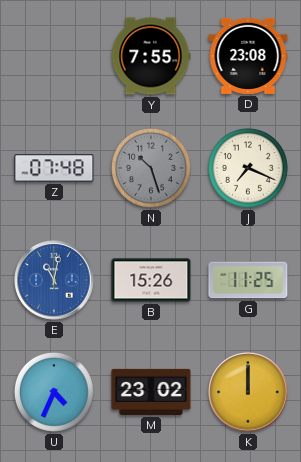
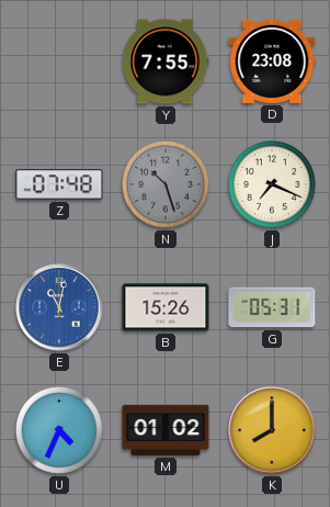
G: 11:25 -> 05:31
M: 23:02 -> 01:02
K: 12:00 -> 8:00
